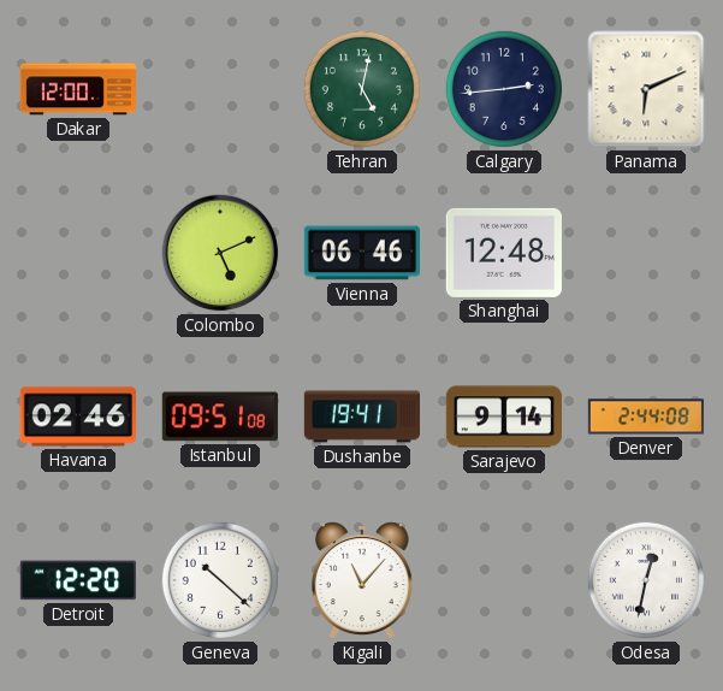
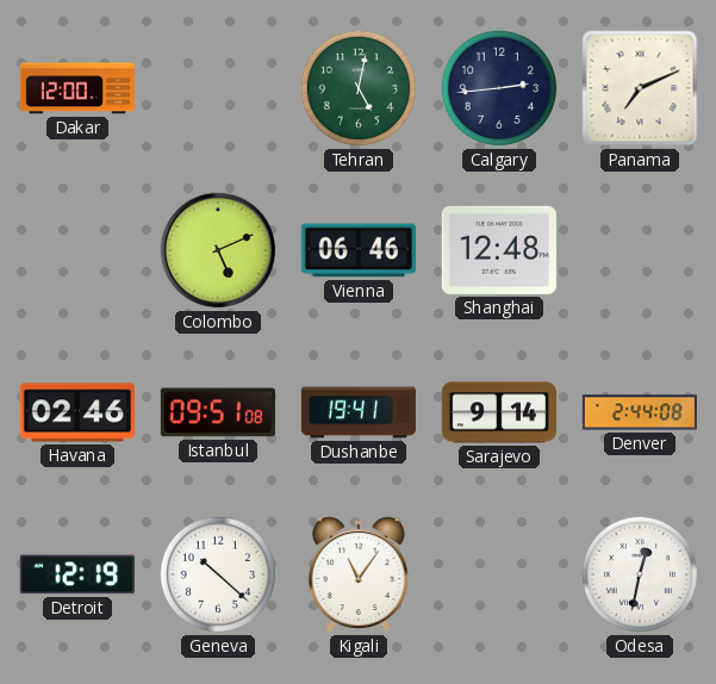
Panama: 6:11 -> 7:11
Detroit: 12:20 -> 12:19
Kigali: 11:07 -> 11:06
